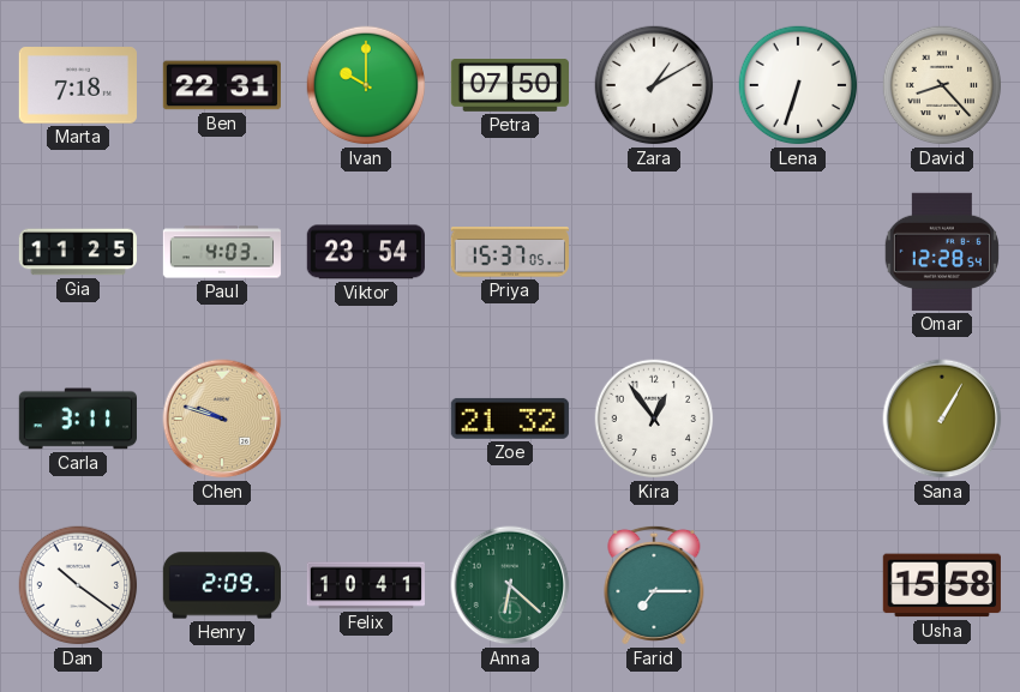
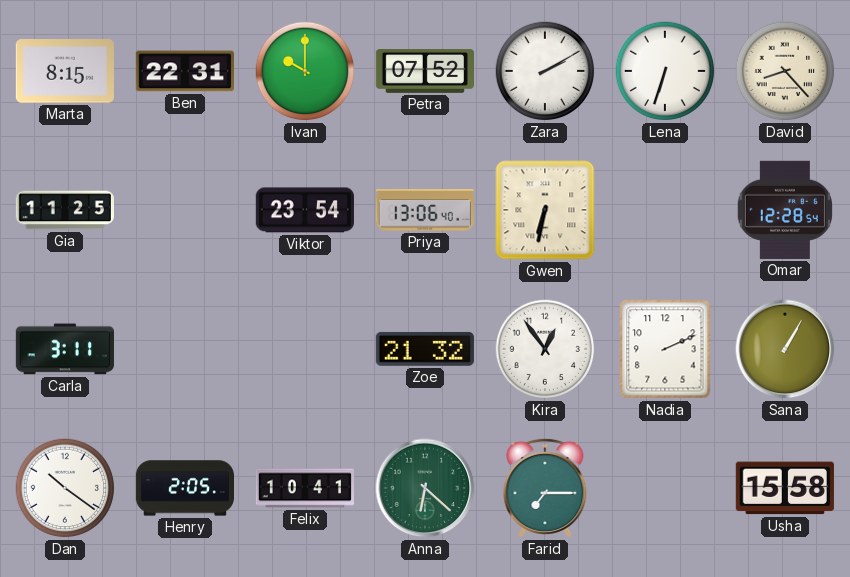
Marta: 7:18 -> 8:15
Petra: 07:50 -> 07:52
Zara: 1:10 -> 2:10
Paul: 4:03 -> none
Priya: 15:37 -> 13:06
Gwen: none -> 6:32
Chen: 9:48 -> none
Nadia: none -> 2:11
Henry: 2:09 -> 2:05
